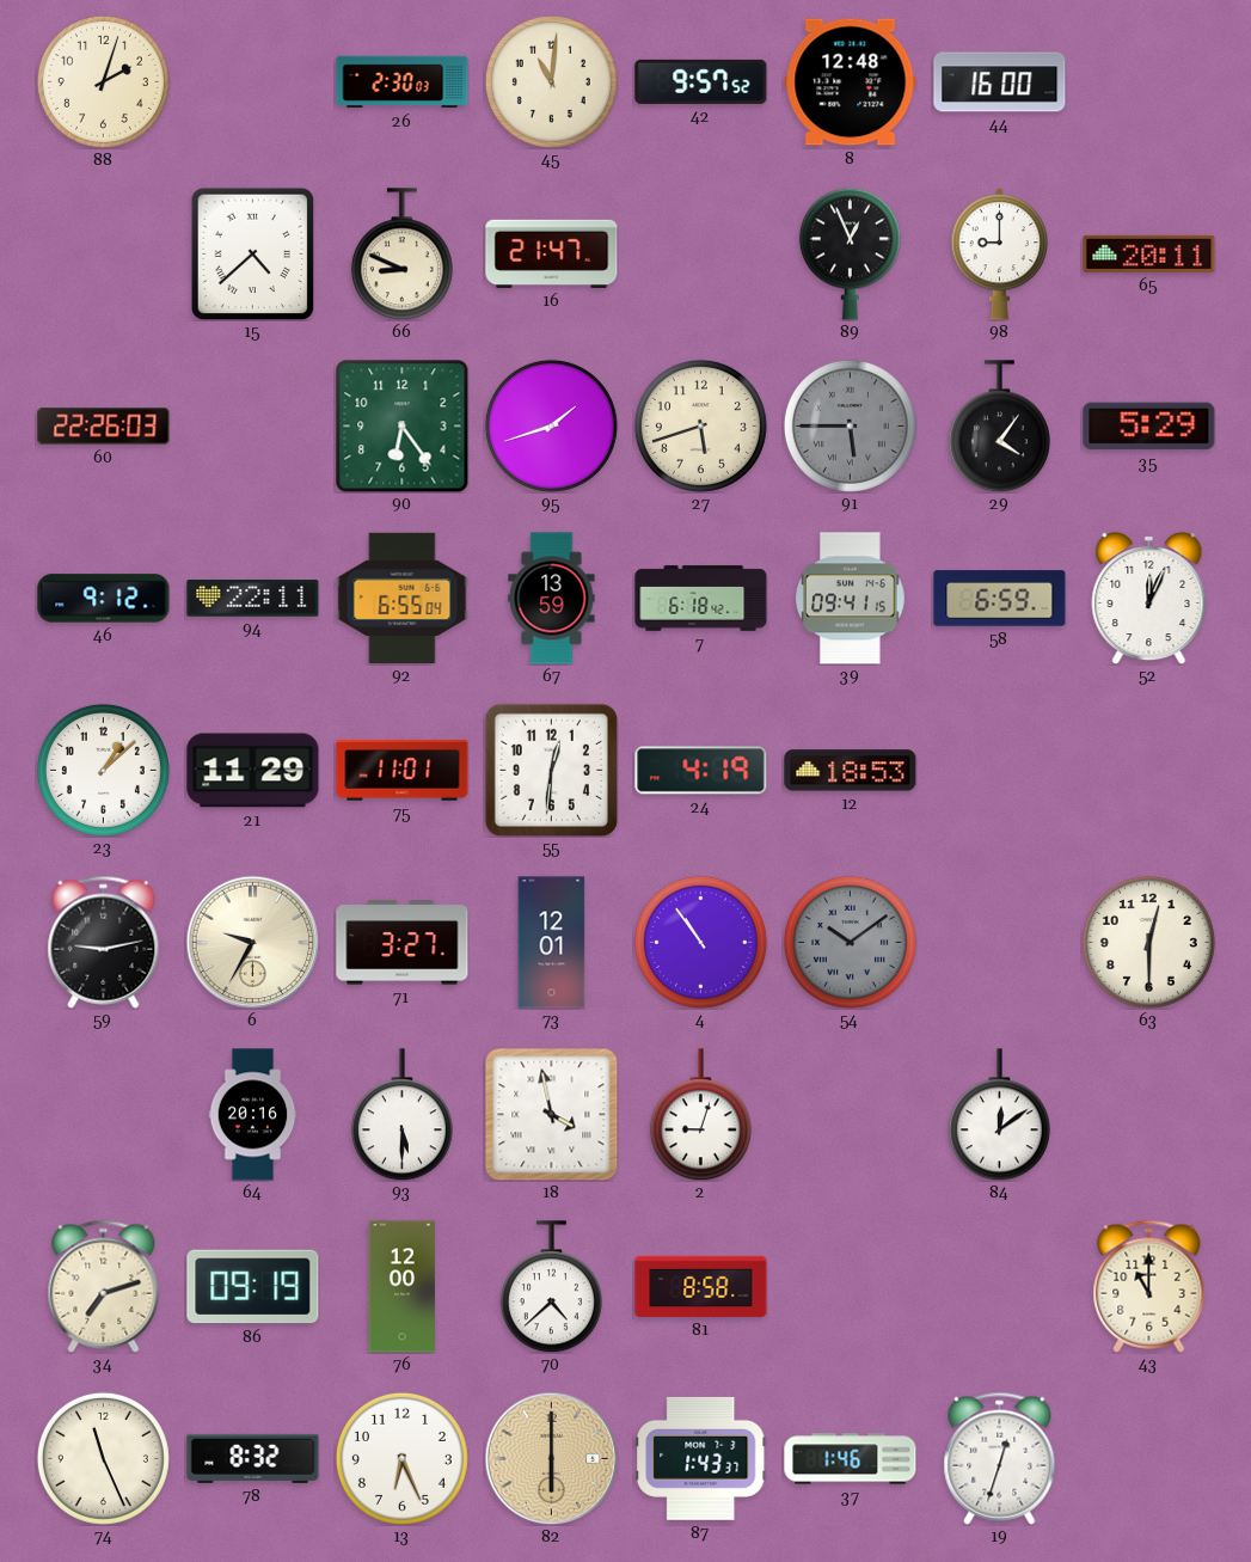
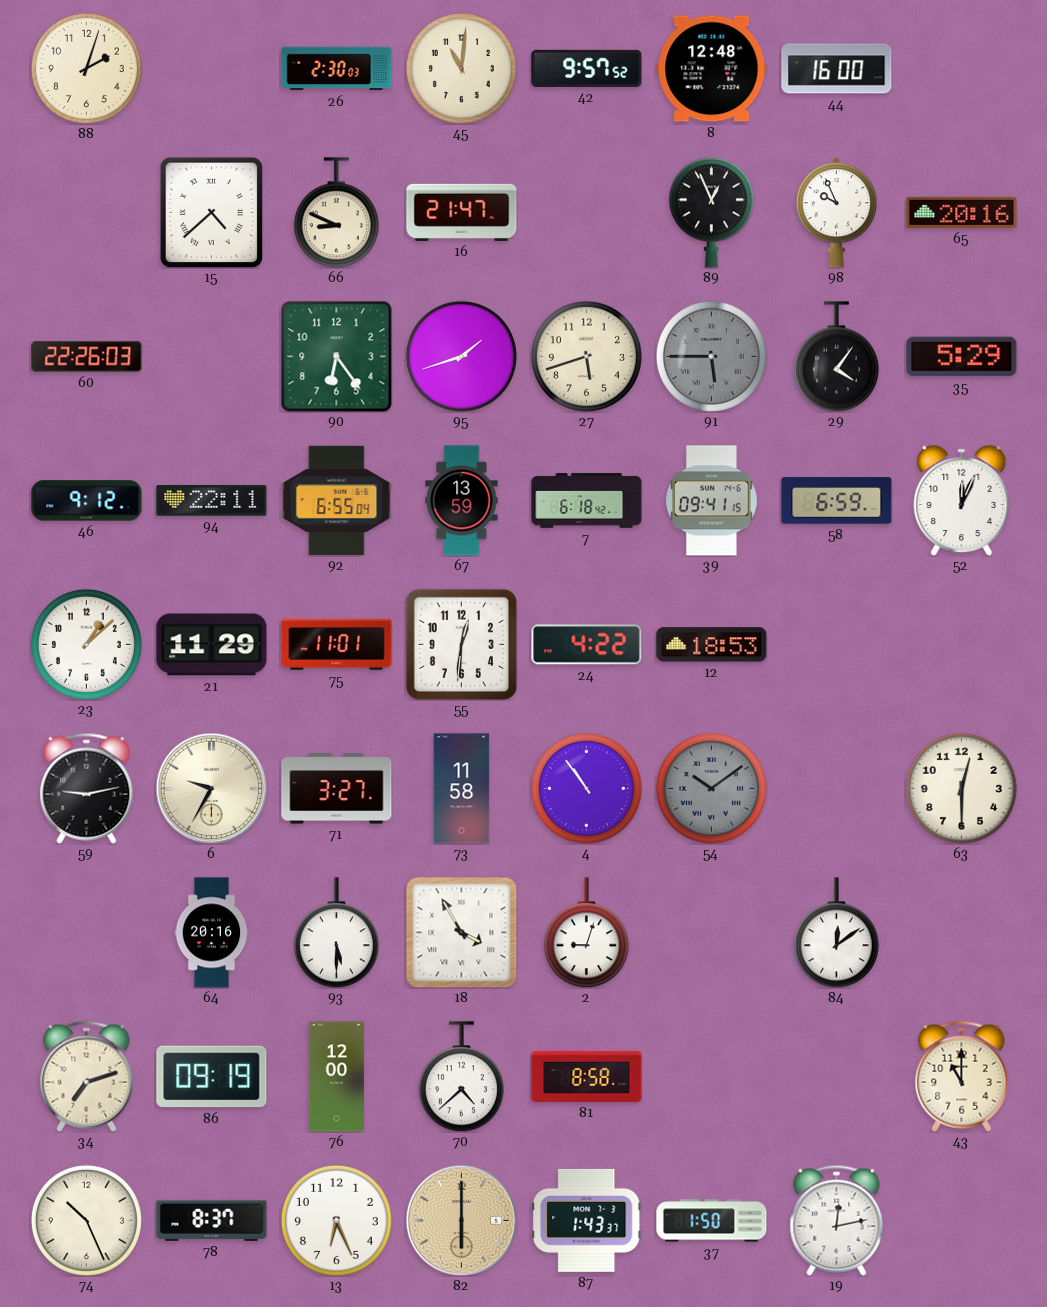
98: 9:00 -> 9:56
65: 20:11 -> 20:16
24: 4:19 -> 4:22
73: 12:01 -> 11:58
18: 3:58 -> 3:55
74: 11:26 -> 10:26
78: 8:32 -> 8:37
37: 1:46 -> 1:50
19: 12:33 -> 12:13
